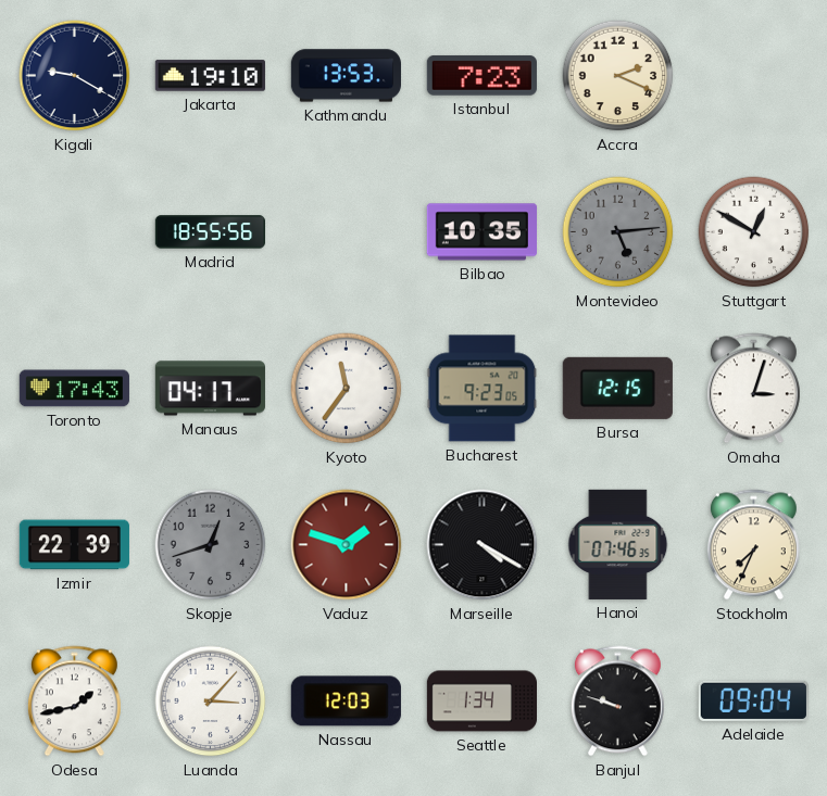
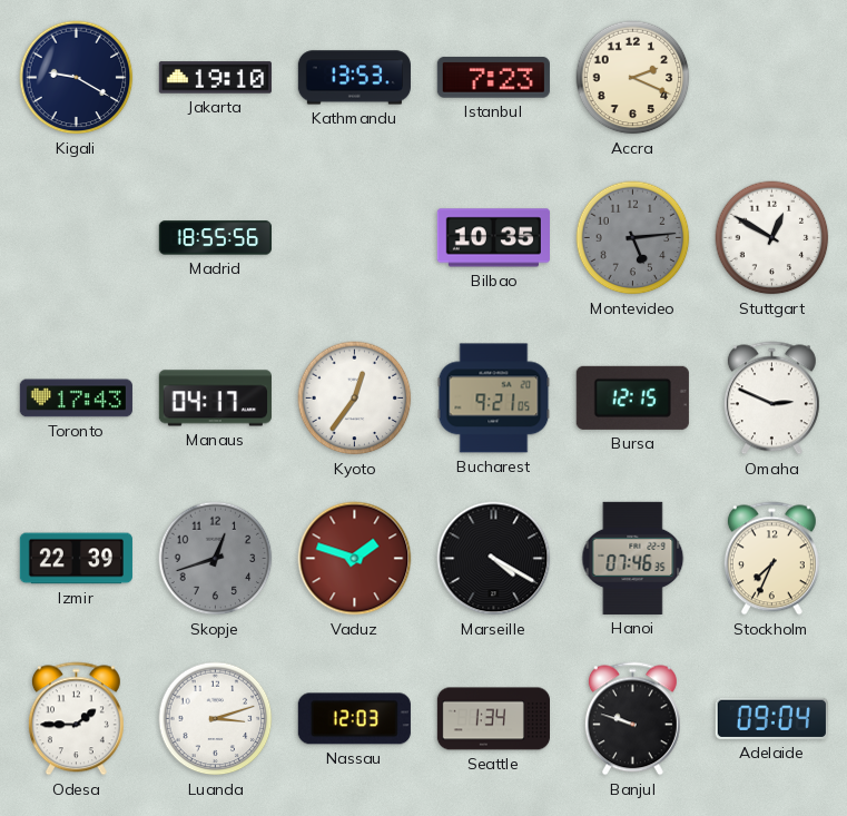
Kyoto: 11:36 -> 12:36
Bucharest: 9:23 -> 9:21
Omaha: 3:03 -> 2:49
Odesa: 1:43 -> 1:45
Luanda: 3:07 -> 3:12
